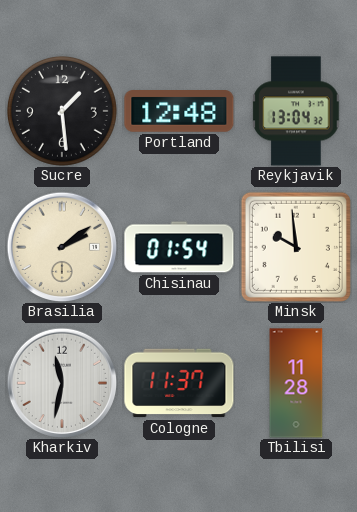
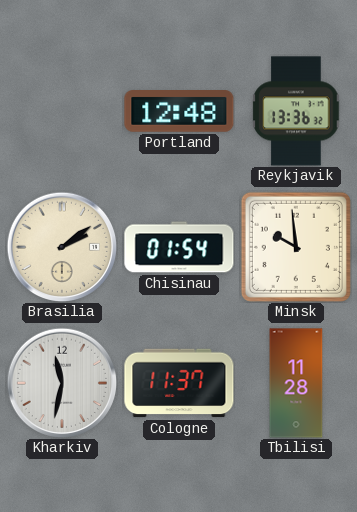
Sucre: 1:29 -> none
Reykjavik: 13:04 -> 13:36
